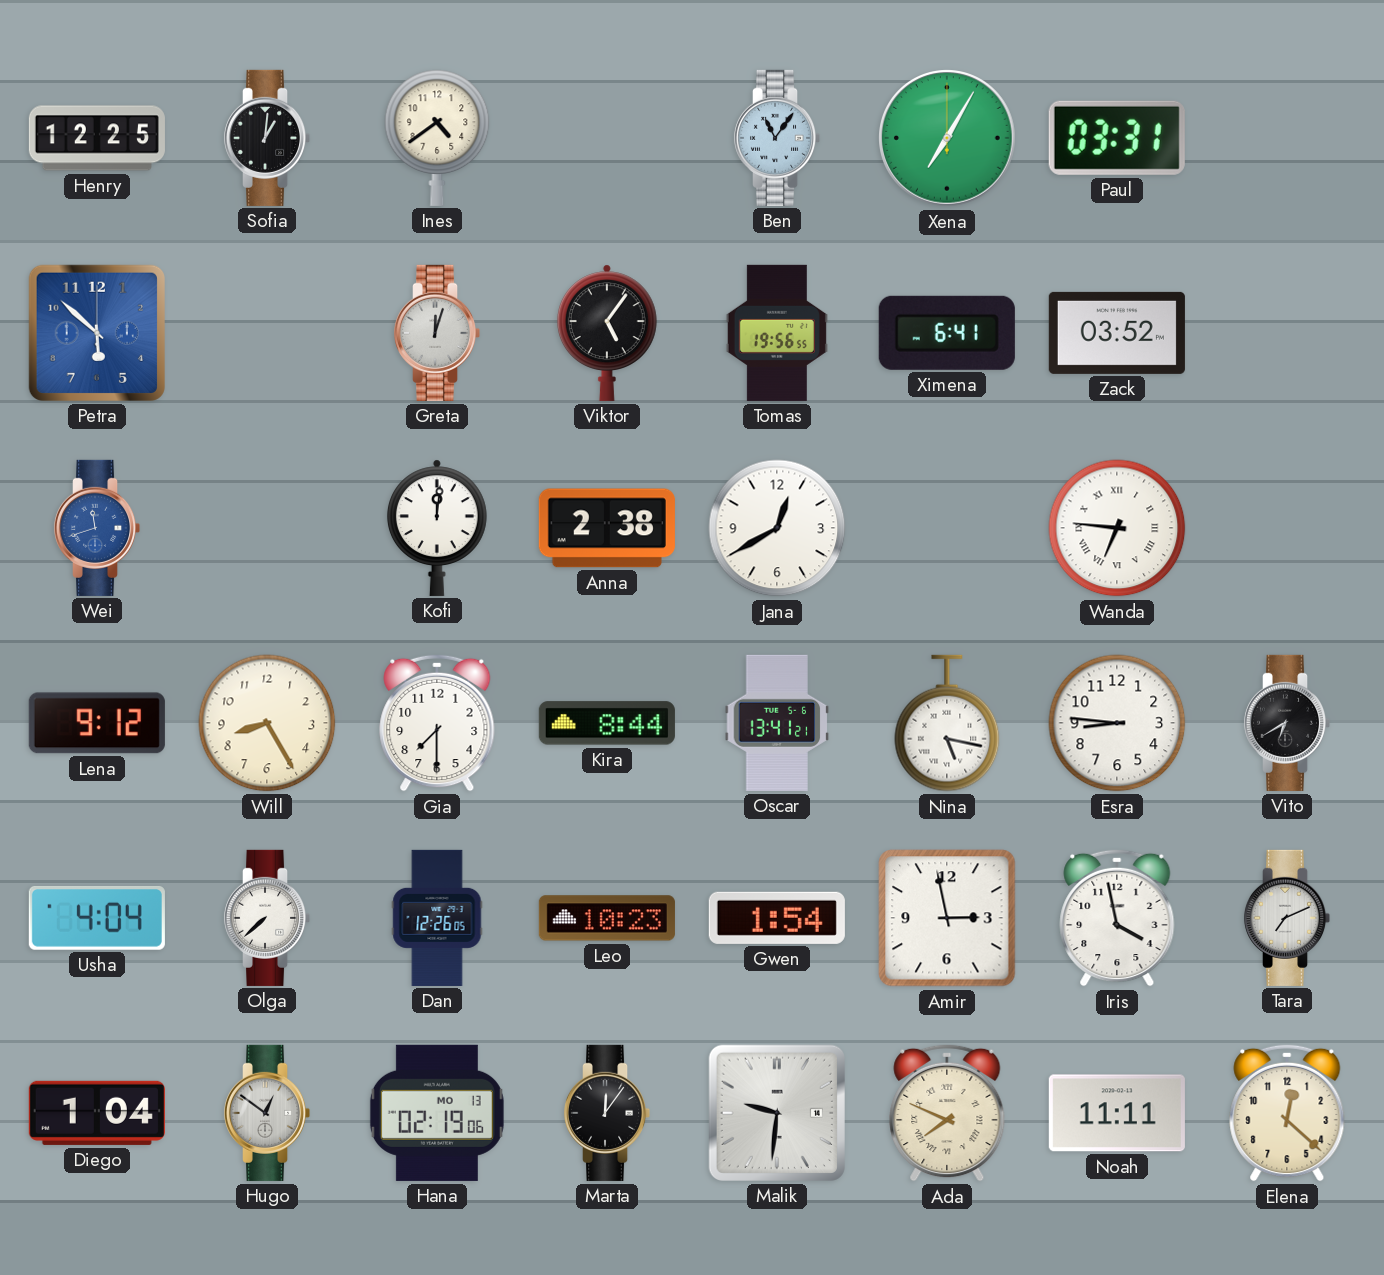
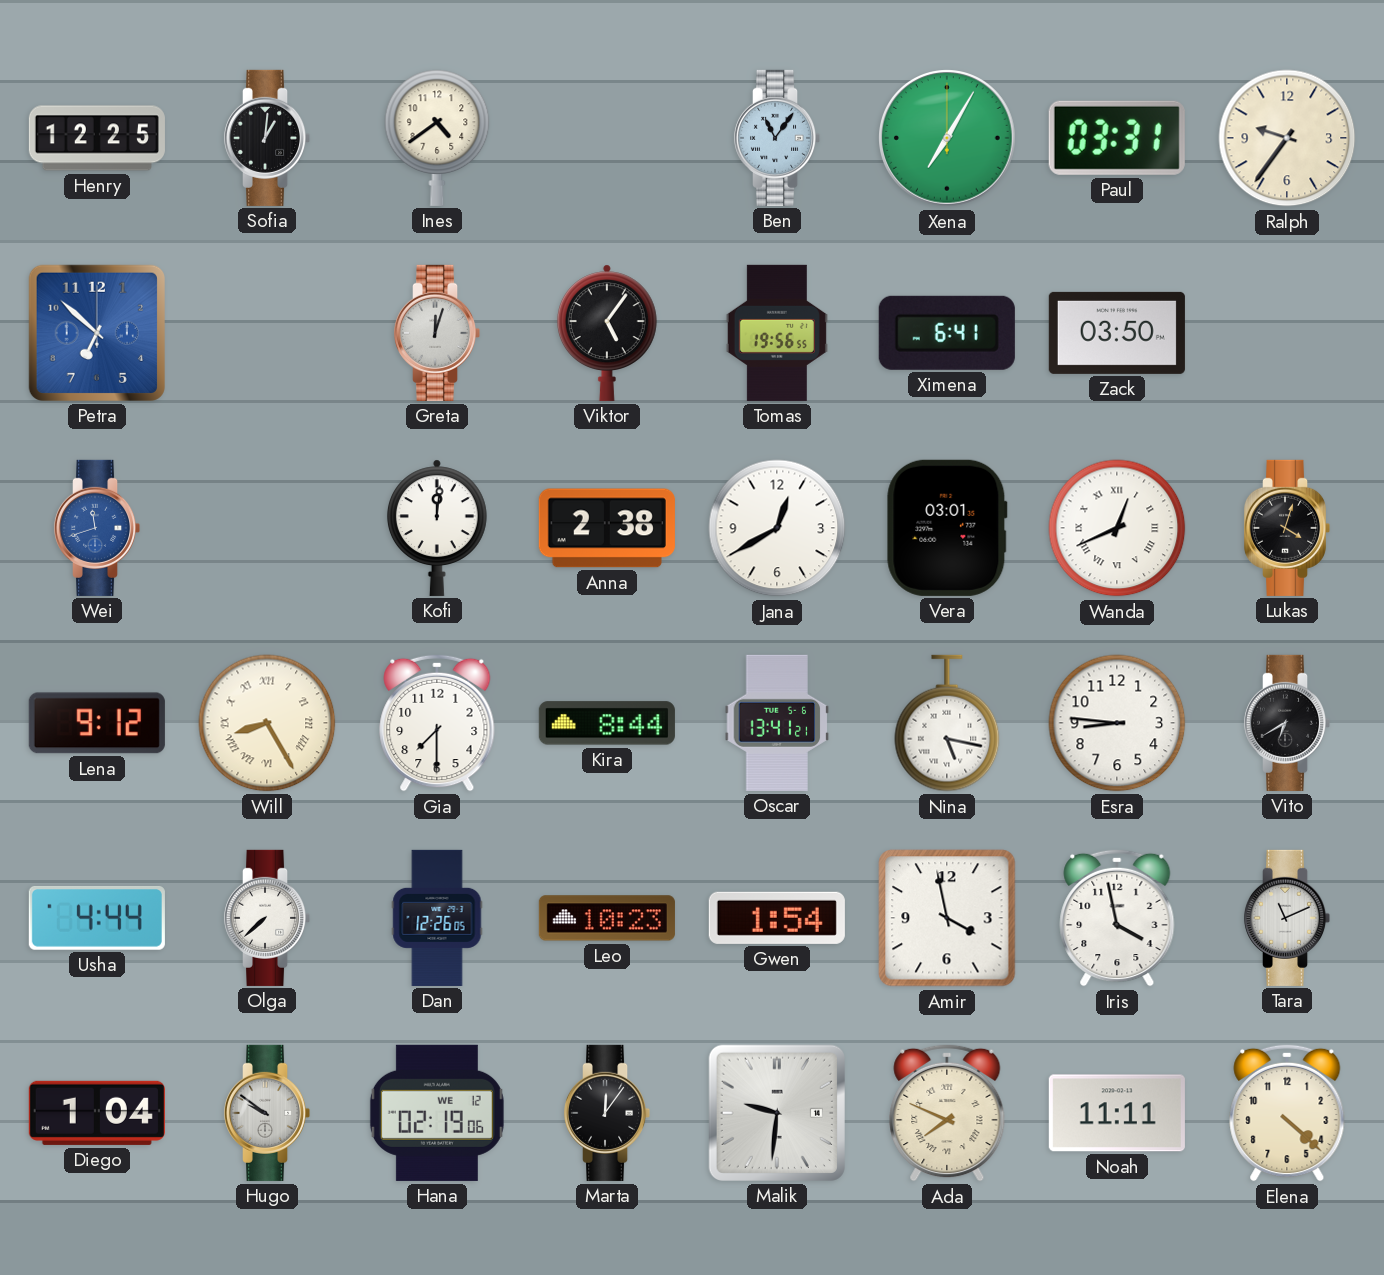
Ralph: none -> 9:36
Petra: 5:52 -> 6:52
Zack: 03:52 -> 03:50
Vera: none -> 03:01
Wanda: 6:46 -> 12:41
Lukas: none -> 4:03
Will numerals: Arabic -> Roman
Usha: 4:04 -> 4:44
Amir: 2:58 -> 3:58
Tara: 7:11 -> 11:11
Hugo: 12:51 -> 9:51
Hana date: MO 13 -> WE 12
Elena: 12:22 -> 4:22
